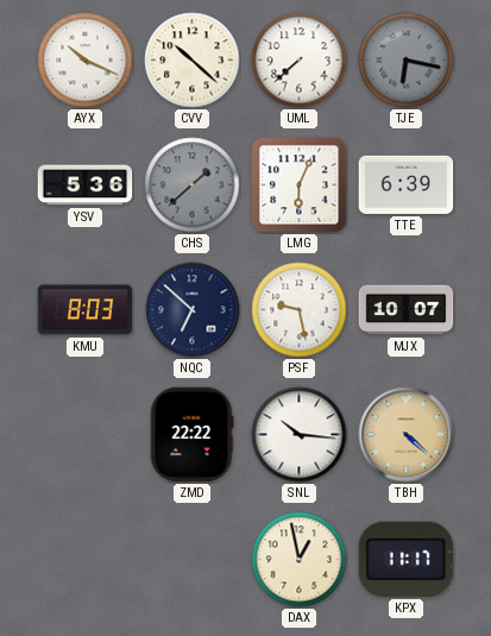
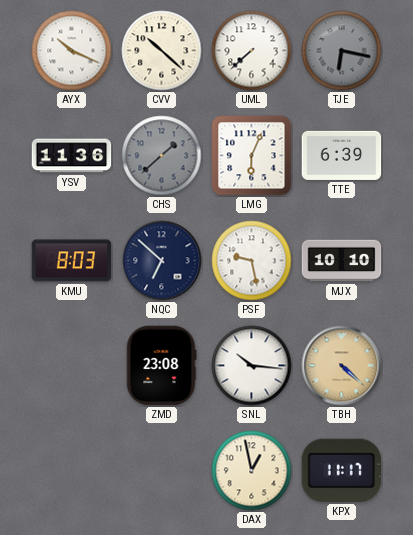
YSV: 5:36 -> 11:36
MJX: 10:07 -> 10:10
ZMD: 22:22 -> 23:08
